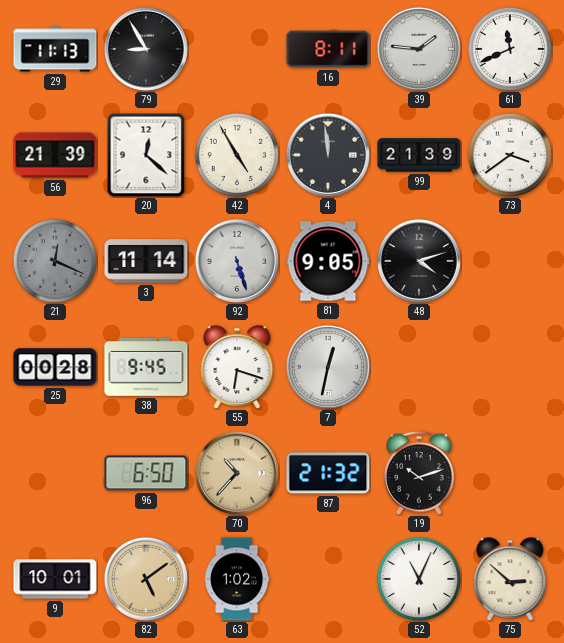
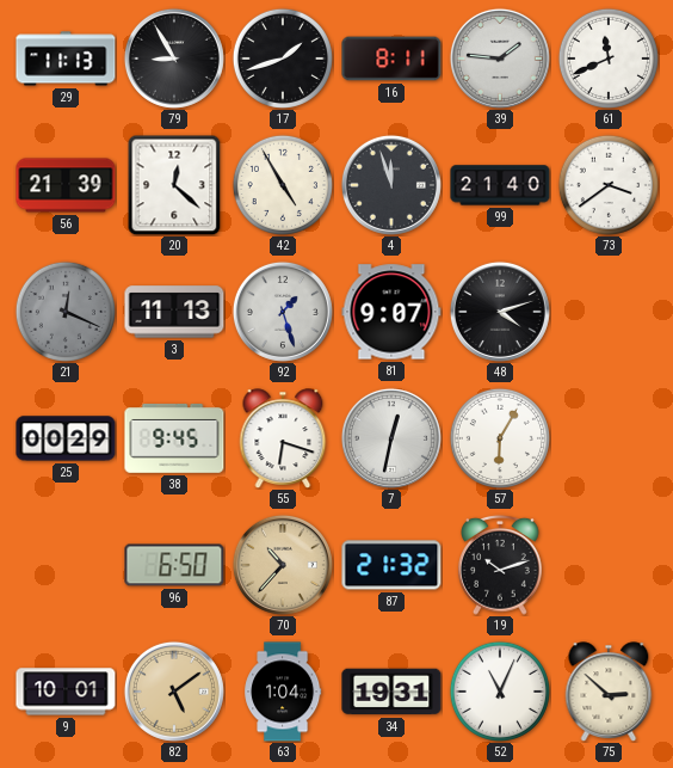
17: none -> 1:42
4: 11:59 -> 11:57
99: 21:39 -> 21:40
3: 11:14 -> 11:13
92: 5:27 -> 1:27
81: 9:05 -> 9:07
25: 00:28 -> 00:29
57: none -> 6:05
63: 1:02 -> 1:04
34: none -> 19:31
